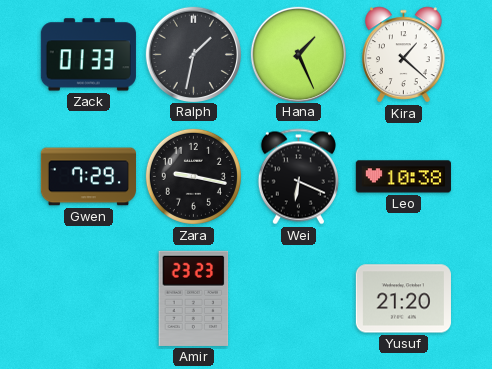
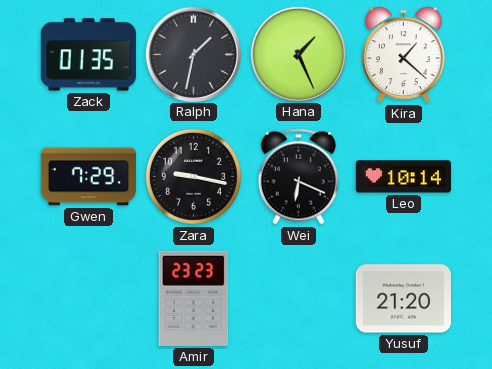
Zack: 01:33 -> 01:35
Leo: 10:38 -> 10:14
